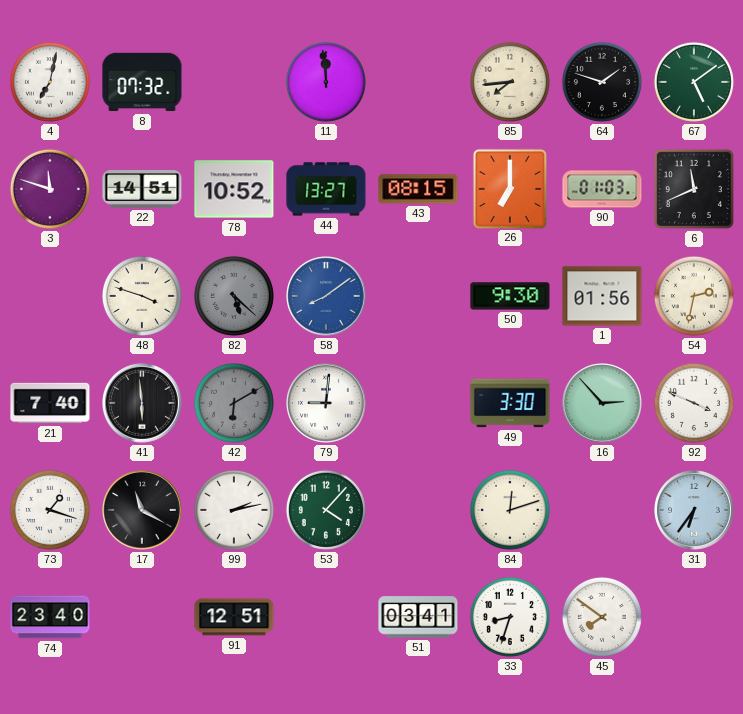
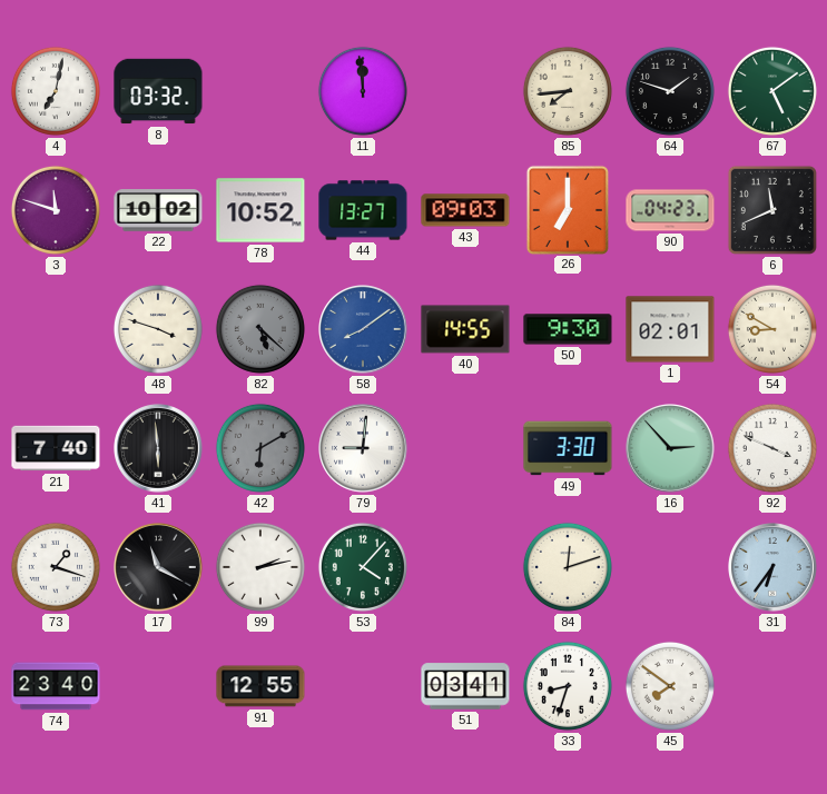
8: 07:32 -> 03:32
22: 14:51 -> 10:02
43: 08:15 -> 09:03
90: 01:03 -> 04:23
40: none -> 14:55
1: 01:56 -> 02:01
54: 2:32 -> 8:50
91: 12:51 -> 12:55
